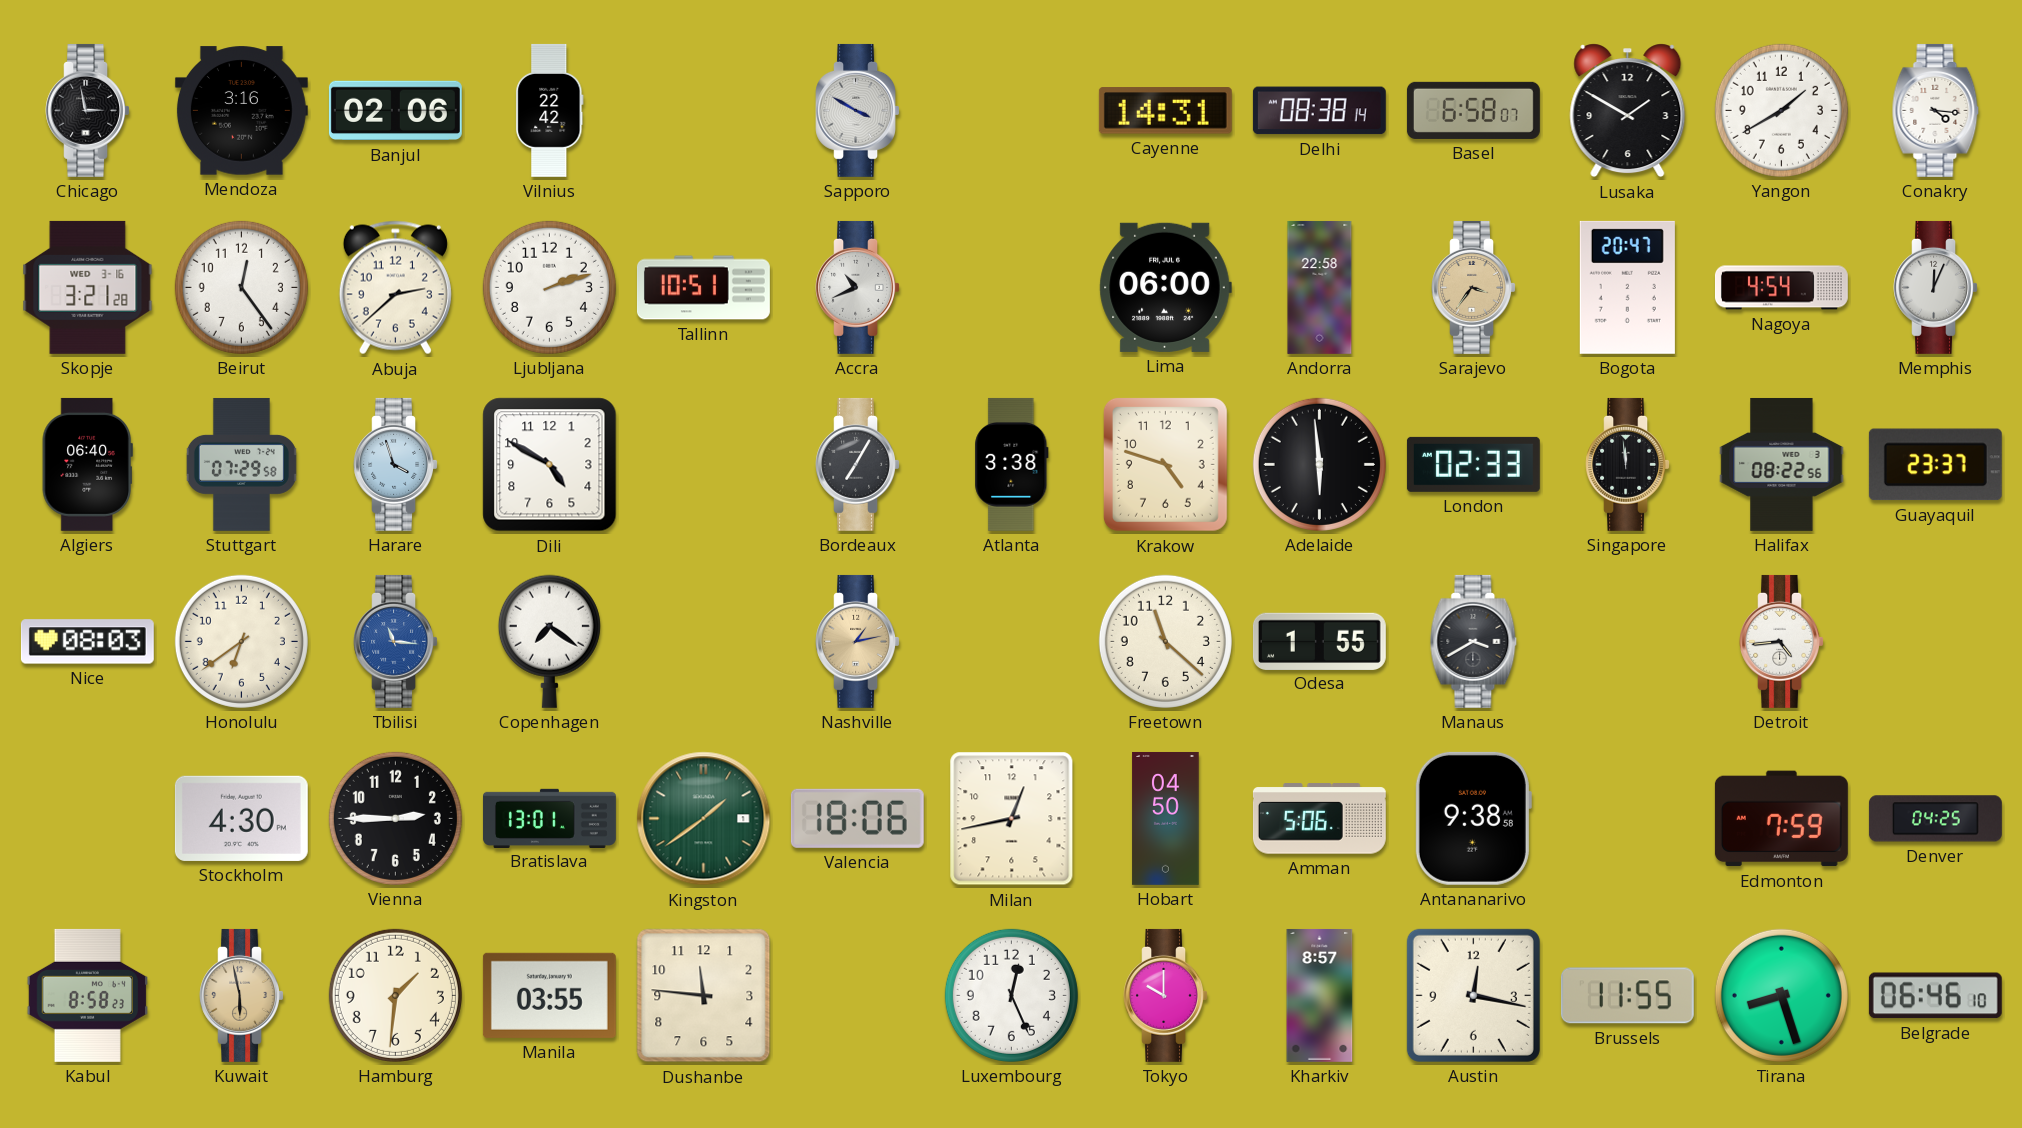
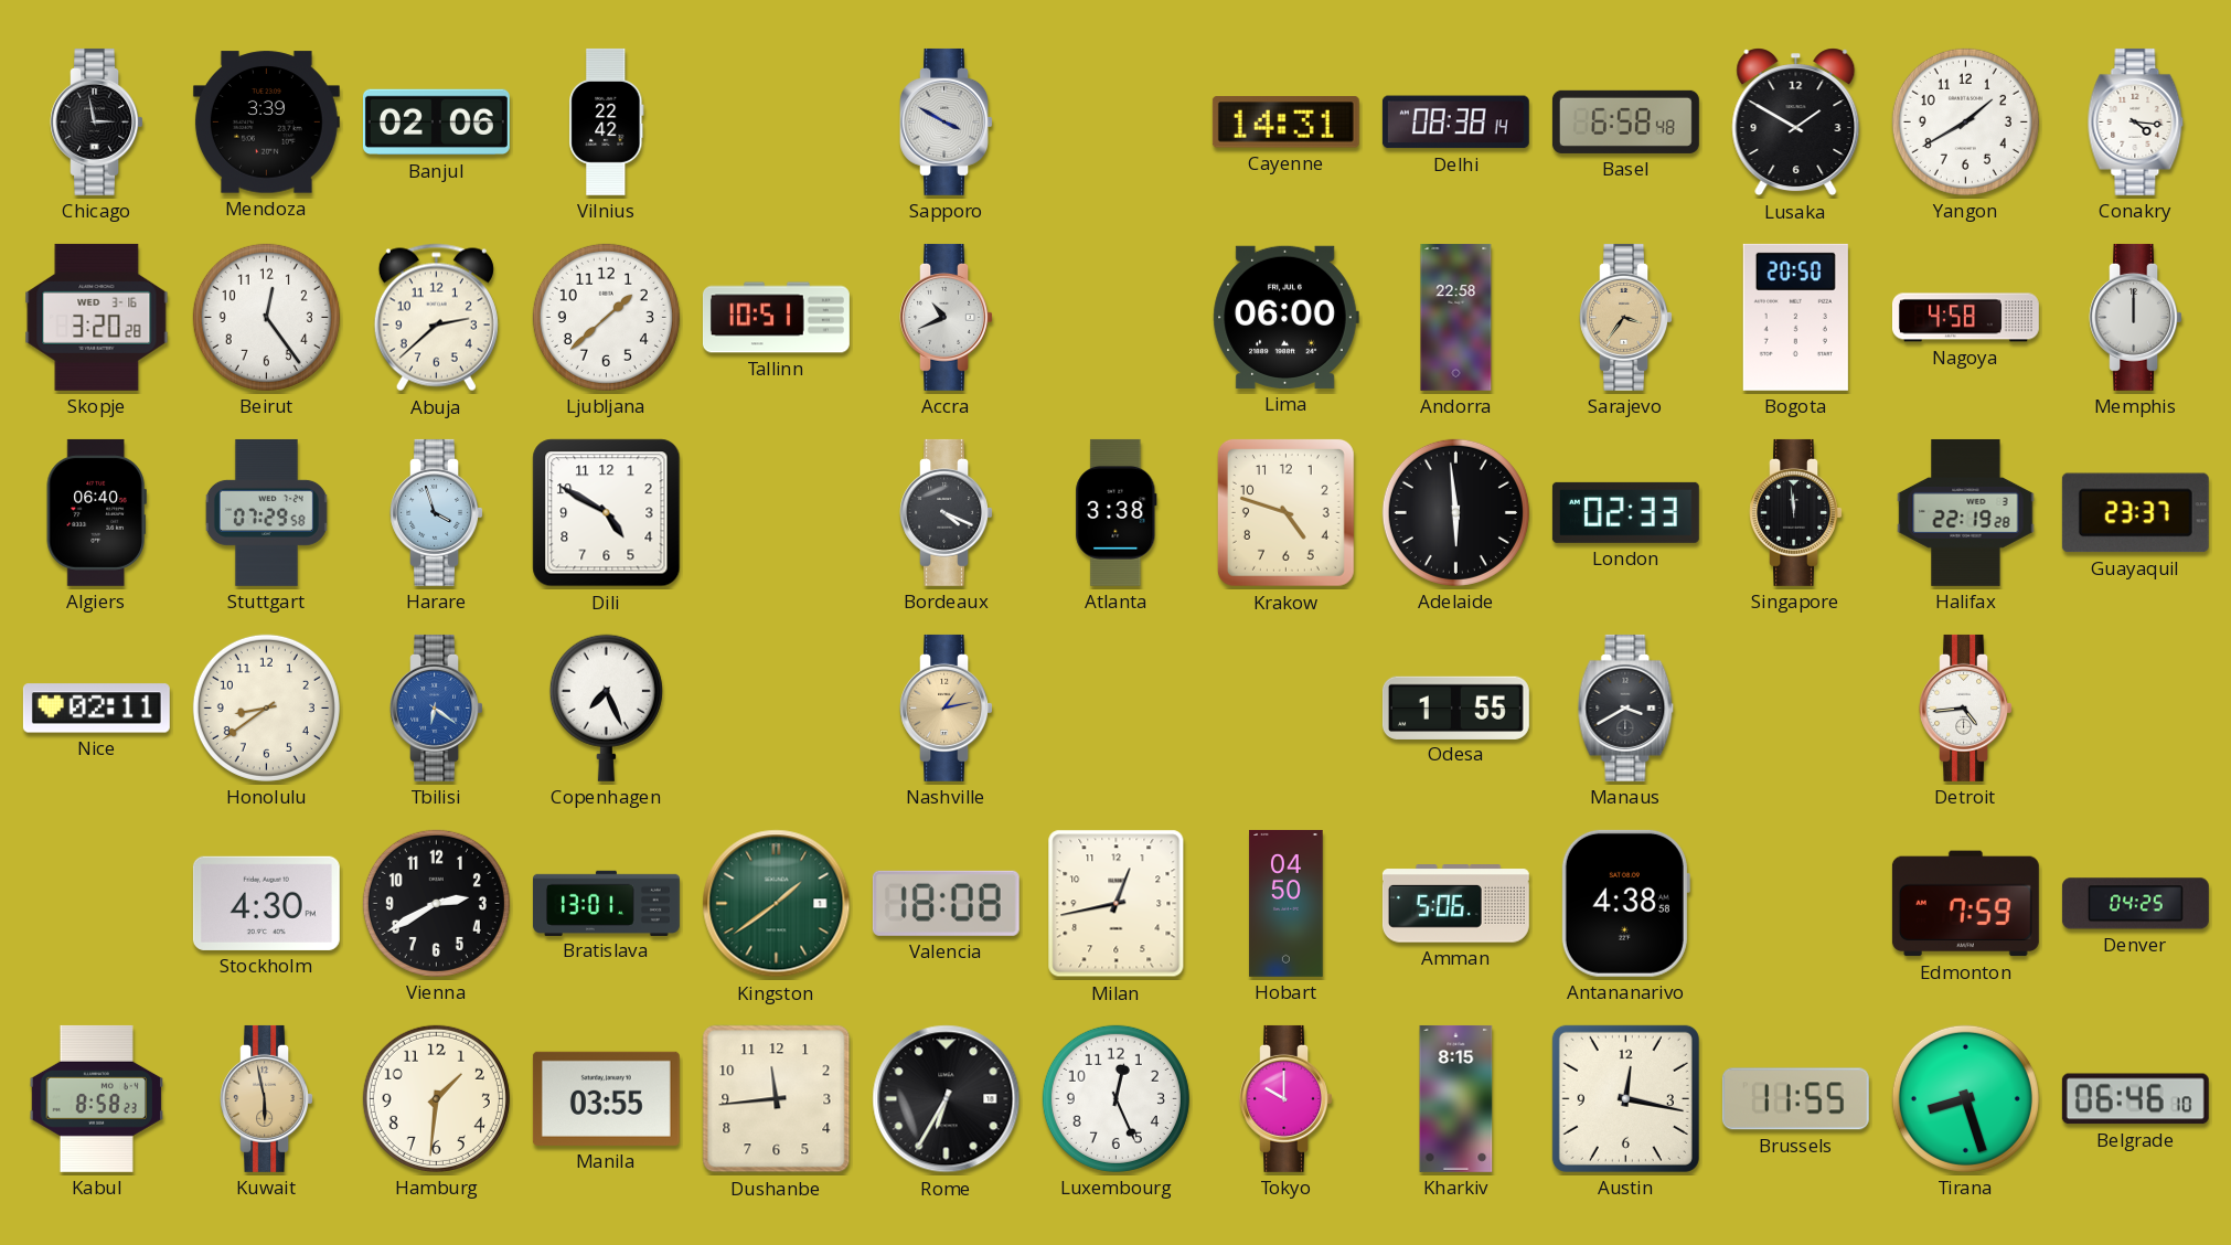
Mendoza: 3:16 -> 3:39
Basel: 6:58:07 -> 6:58:48
Skopje: 3:21 -> 3:20
Ljubljana: 2:12 -> 1:38
Bogota: 20:47 -> 20:50
Nagoya: 4:54 -> 4:58
Memphis: 12:04 -> 12:00
Bordeaux: 7:05 -> 4:19
Halifax: 08:22 -> 22:19
Nice: 08:03 -> 02:11
Honolulu: 6:39 -> 8:39
Tbilisi: 11:16 -> 6:21
Copenhagen: 7:21 -> 7:26
Freetown: 11:22 -> none
Vienna: 2:45 -> 2:40
Valencia: 18:06 -> 18:08
Antananarivo: 9:38 -> 4:38
Dushanbe: 11:46 -> 11:44
Rome: none -> 6:35
Kharkiv: 8:57 -> 8:15
